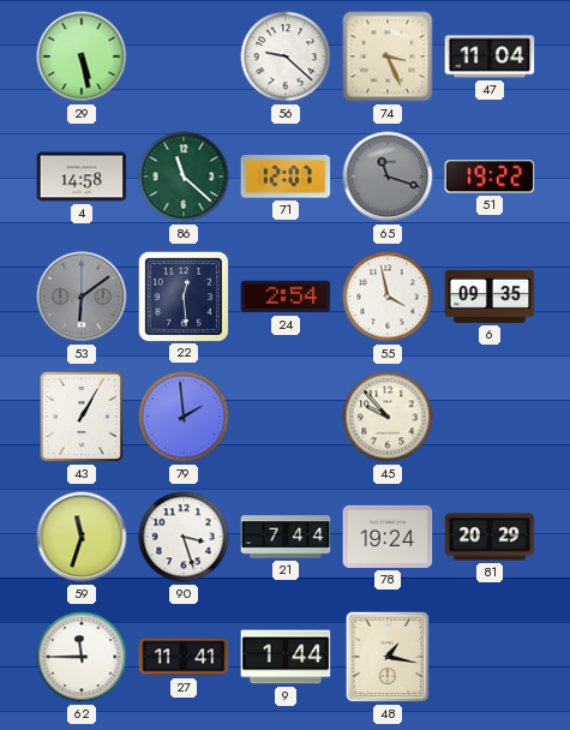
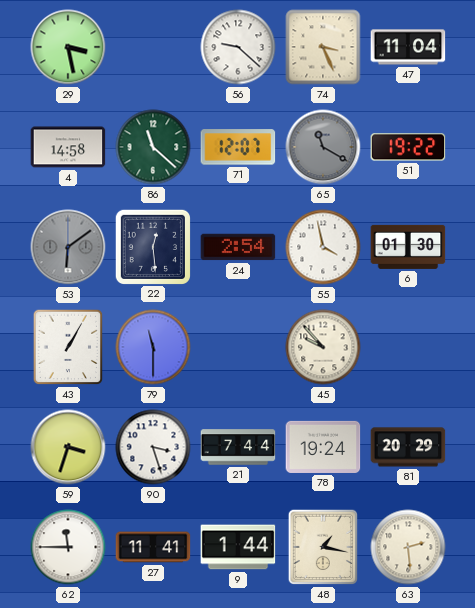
29: 5:28 -> 3:28
65: 11:18 -> 11:20
6: 09:35 -> 01:30
79: 1:59 -> 11:30
59: 11:33 -> 3:33
63: none -> 2:29
